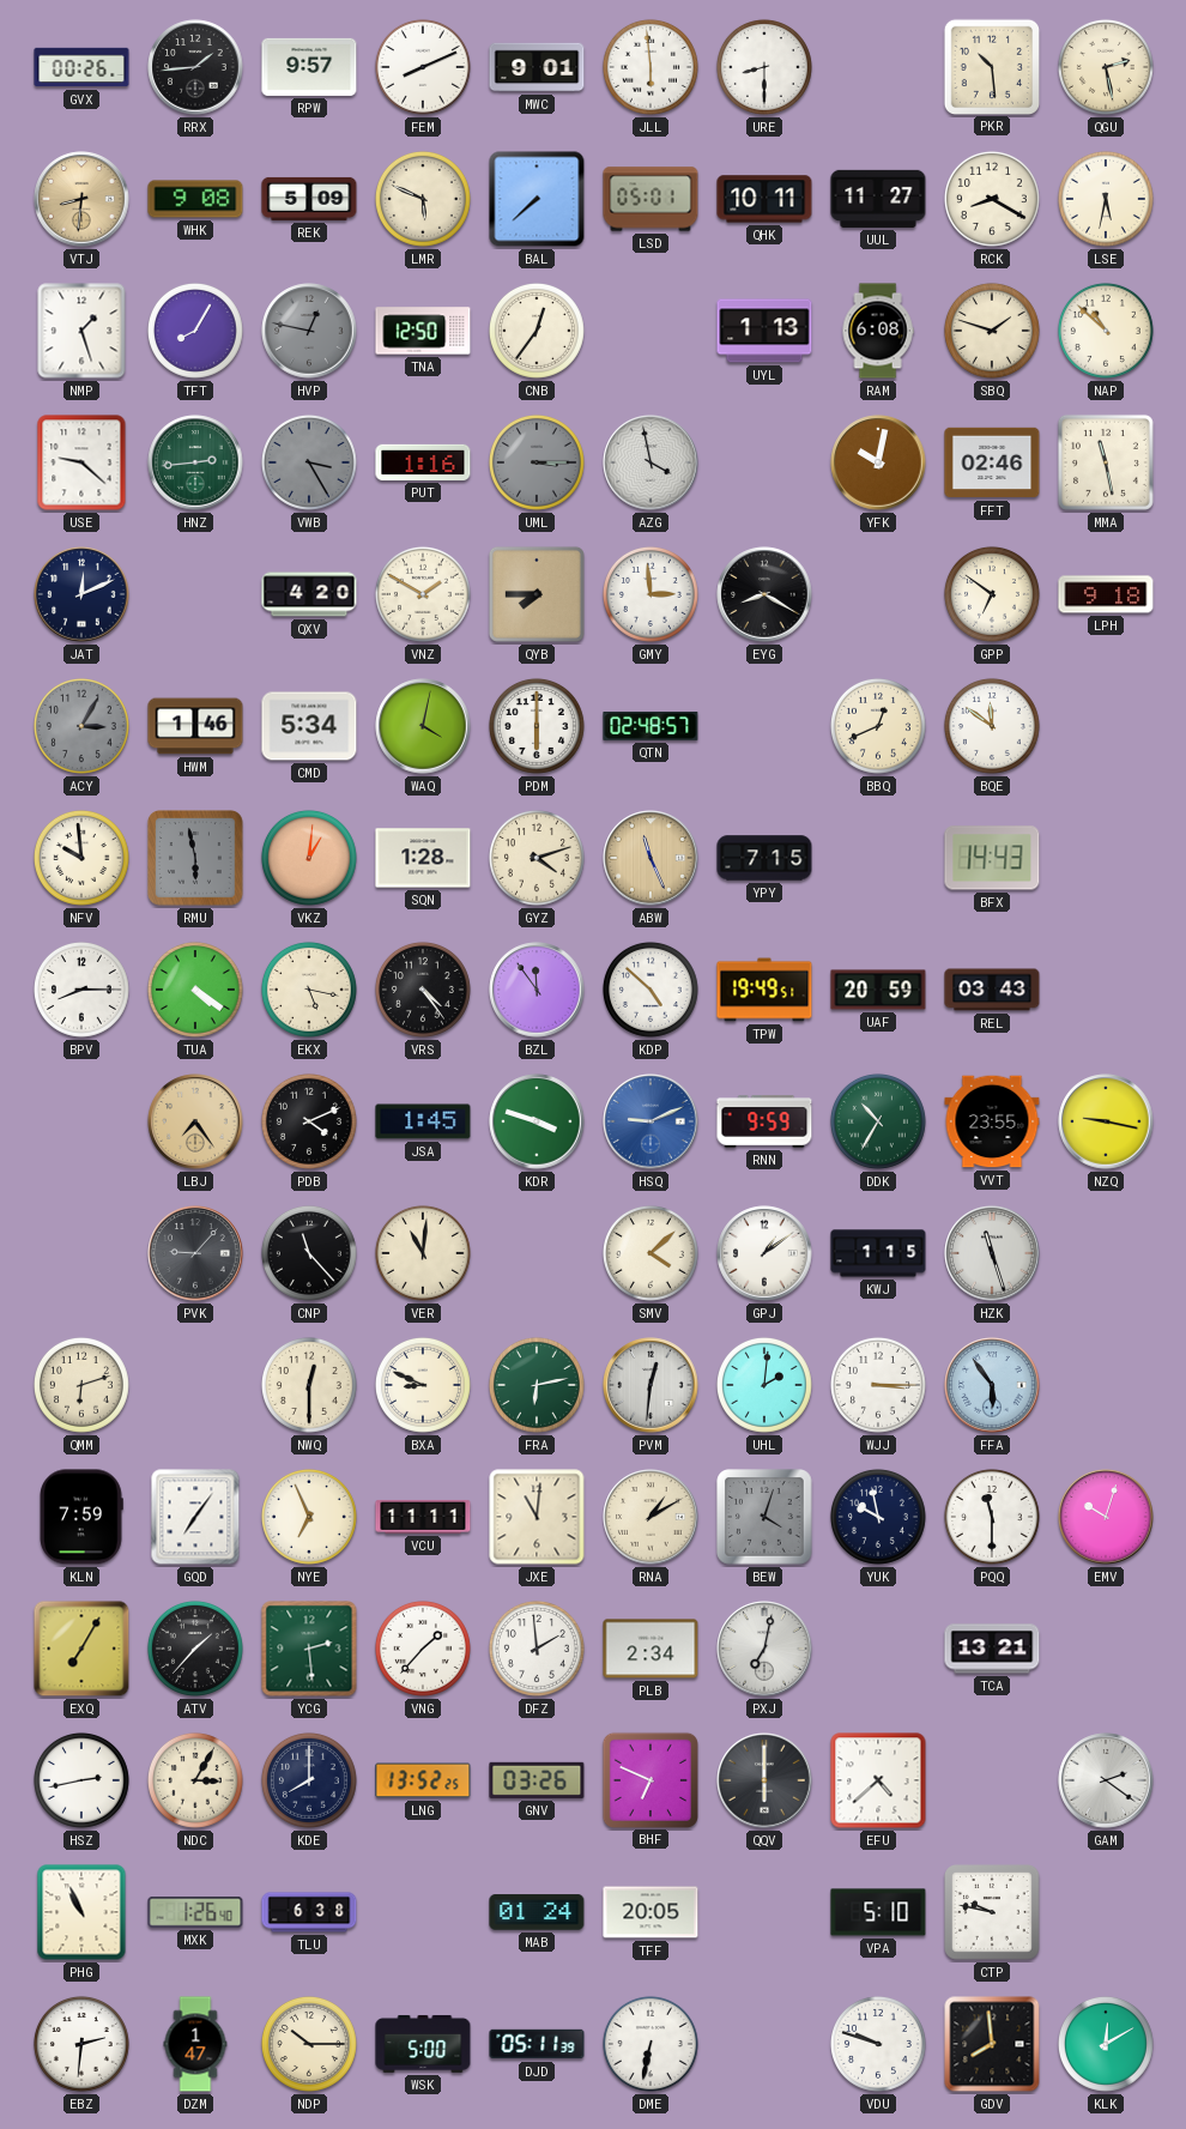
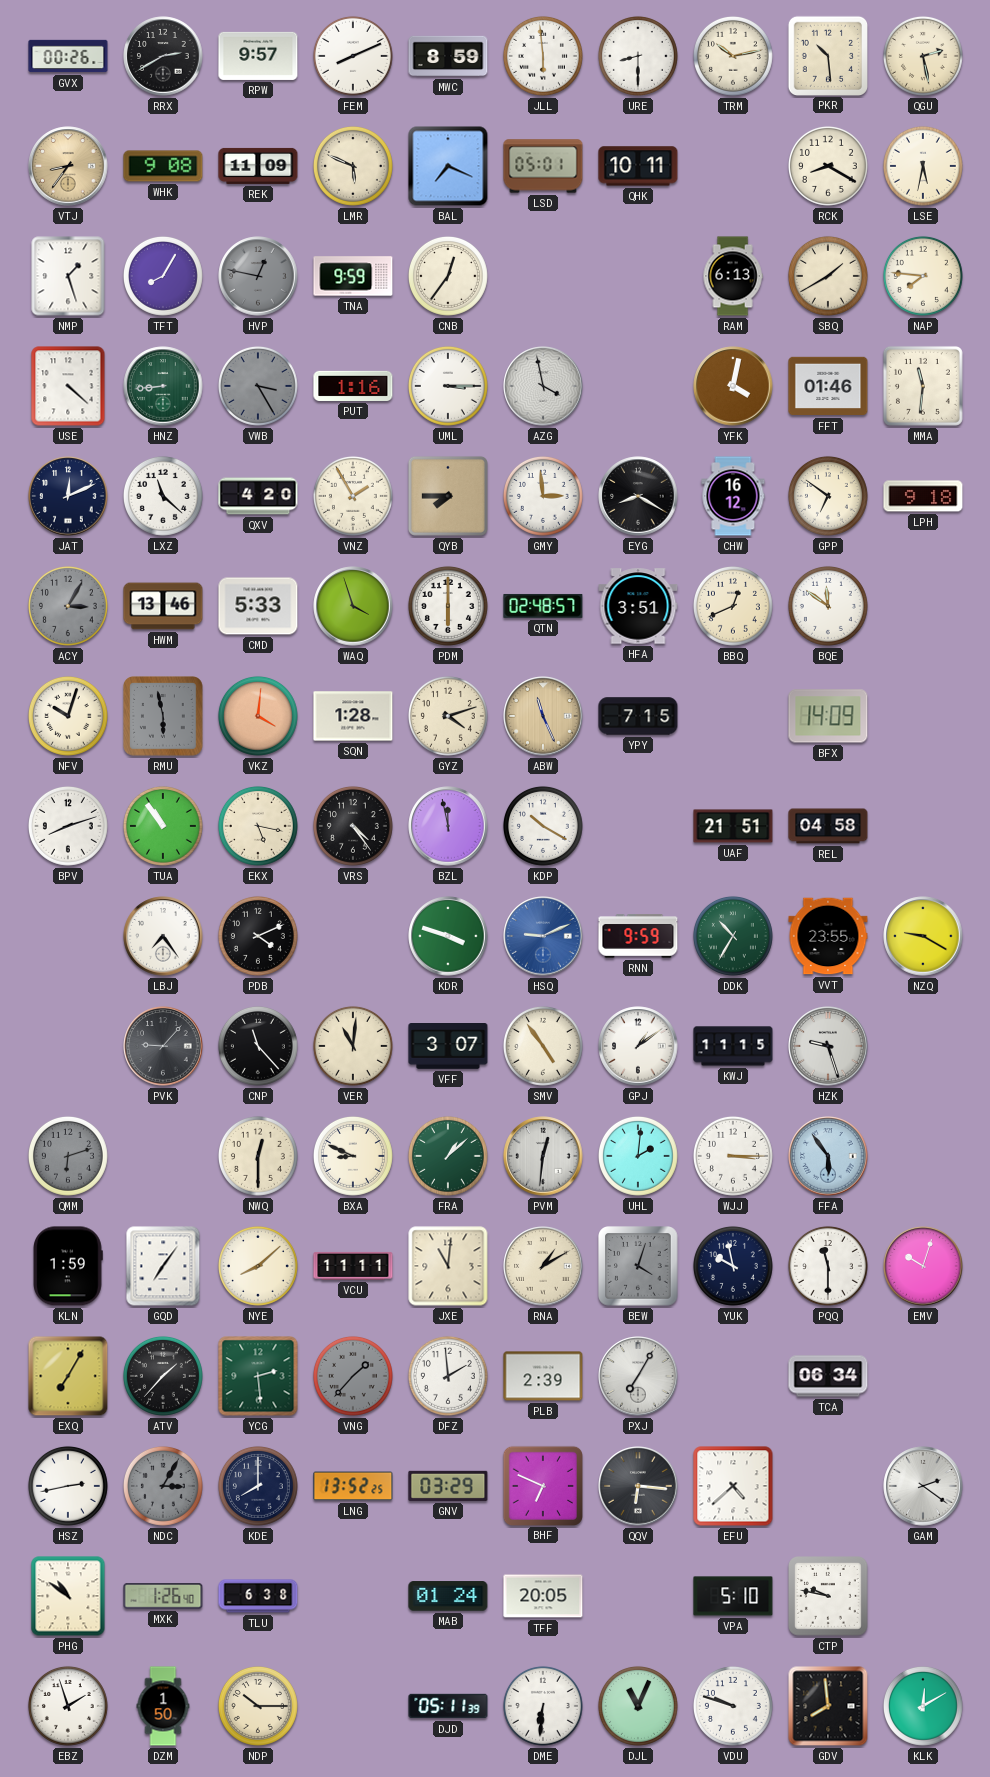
RRX: 1:44 -> 2:40
MWC: 9:01 -> 8:59
TRM: none -> 10:13
VTJ: 8:31 -> 8:36
REK: 5:09 -> 11:09
BAL: 7:38 -> 7:19
UUL: 11:27 -> none
TNA: 12:50 -> 9:59
UYL: 1:13 -> none
RAM: 6:08 -> 6:13
SBQ: 1:48 -> 1:40
NAP: 10:52 -> 7:46
USE: 9:22 -> 4:22
HNZ: 2:44 -> 8:44
UML dial: grey -> white
YFK: 10:02 -> 4:02
FFT: 02:46 -> 01:46
MMA: 11:28 -> 11:31
LXZ: none -> 11:22
VNZ: 1:50 -> 1:55
CHW: none -> 16:12
HWM: 1:46 -> 13:46
CMD: 5:34 -> 5:33
WAQ: 4:02 -> 3:57
HFA: none -> 3:51
NFV: 9:59 -> 10:03
VKZ: 1:01 -> 4:01
BFX: 14:43 -> 14:09
BPV: 8:15 -> 8:12
TUA: 4:21 -> 10:54
BZL: 11:54 -> 11:58
KDP: 4:52 -> 10:20
TPW: 19:49 -> none
UAF: 20:59 -> 21:51
REL: 03:43 -> 04:58
LBJ dial: champagne -> white
JSA: 1:45 -> none
NZQ: 9:17 -> 9:20
VFF: none -> 3:07
SMV: 4:08 -> 4:54
KWJ: 1:15 -> 11:15
HZK: 11:27 -> 9:27
QMM dial: cream -> grey
FRA: 6:13 -> 1:08
KLN: 7:59 -> 1:59
NYE: 6:56 -> 8:08
VNG dial: white -> grey
PLB: 2:34 -> 2:39
PXJ: 7:02 -> 7:05
TCA: 13:21 -> 06:34
NDC dial: cream -> grey
GNV: 03:26 -> 03:29
QQV: 6:00 -> 6:16
PHG: 10:56 -> 10:51
EBZ: 2:31 -> 1:57
DZM: 1:47 -> 1:50
WSK: 5:00 -> none
DME: 6:32 -> 6:31
DJL: none -> 11:04
